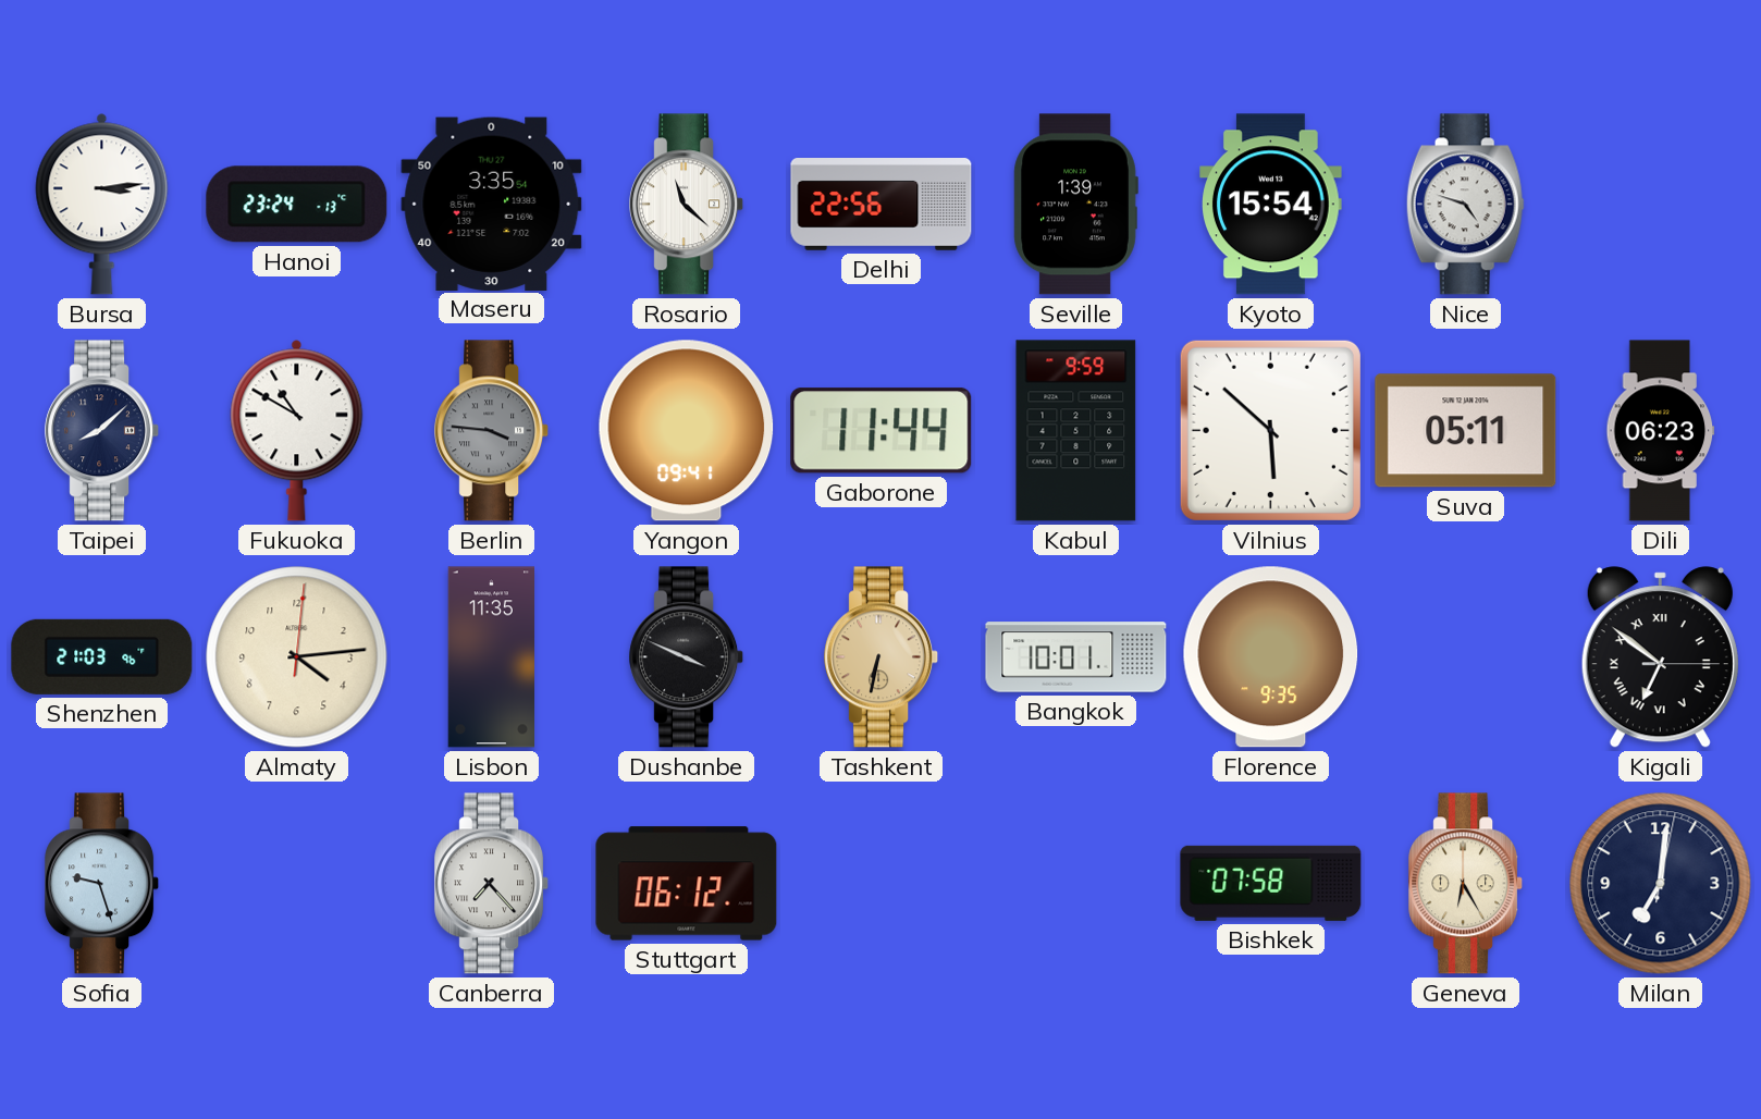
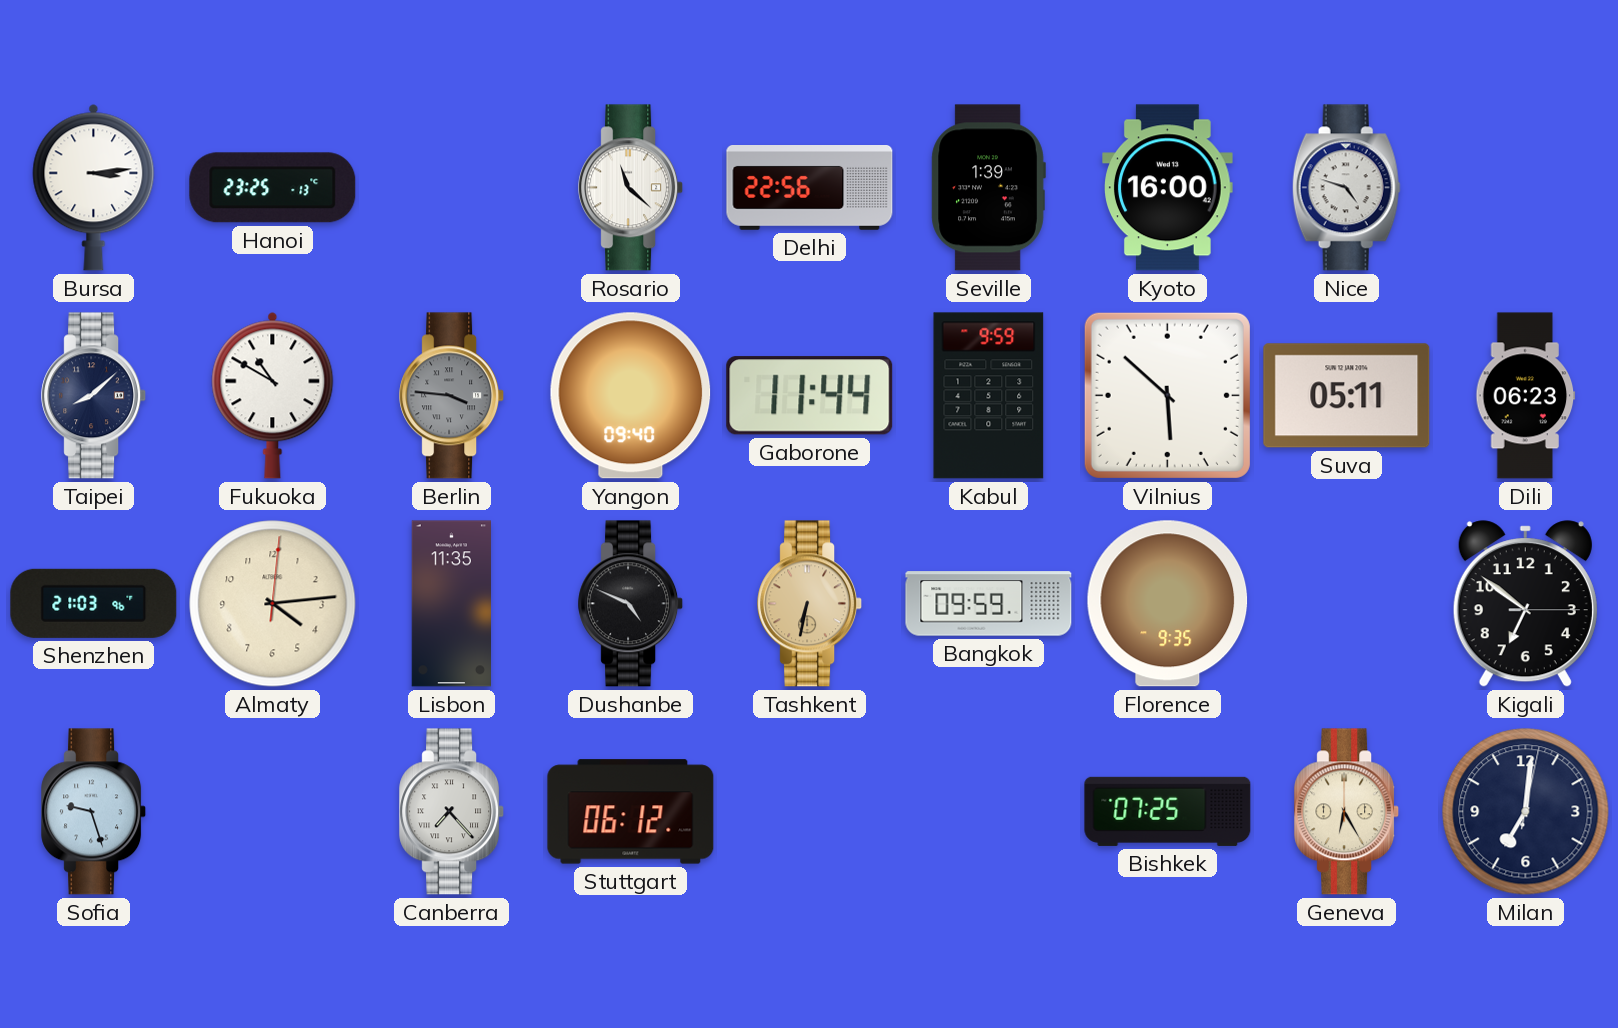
Hanoi: 23:24 -> 23:25
Maseru: 3:35 -> none
Kyoto: 15:54 -> 16:00
Yangon: 09:41 -> 09:40
Dushanbe: 3:49 -> 4:49
Bangkok: 10:01 -> 09:59
Kigali numerals: Roman -> Arabic
Bishkek: 07:58 -> 07:25
